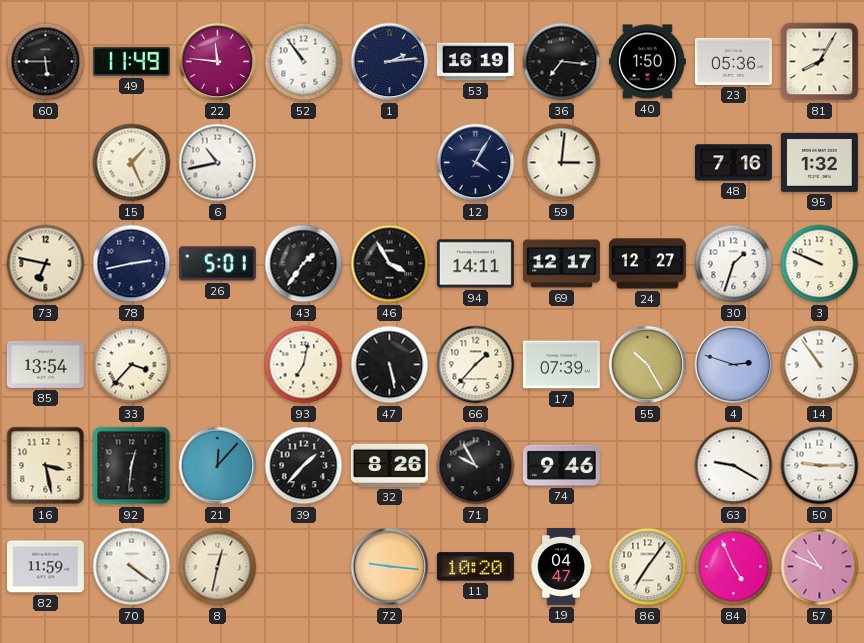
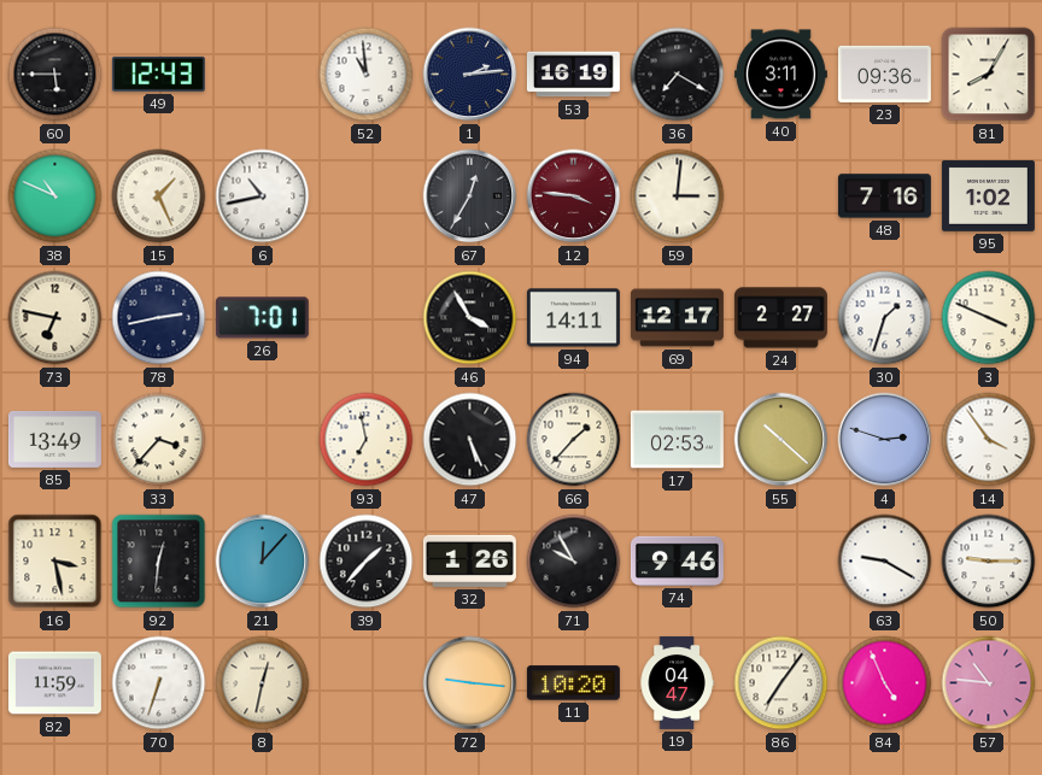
49: 11:49 -> 12:43
22: 11:46 -> none
52: 10:54 -> 10:59
36: 7:16 -> 7:20
40: 1:50 -> 3:11
23: 05:36 -> 09:36
38: none -> 10:49
67: none -> 12:35
12: 4:05 -> 3:46
12 dial: navy -> burgundy
95: 1:32 -> 1:02
26: 5:01 -> 7:01
43: 1:36 -> none
24: 12:27 -> 2:27
3: 9:49 -> 3:49
85: 13:54 -> 13:49
93: 7:02 -> 6:58
47: 5:28 -> 5:26
17: 07:39 -> 02:53
55: 10:25 -> 10:22
14: 10:54 -> 3:54
32: 8:26 -> 1:26
70: 4:21 -> 6:33
57: 10:49 -> 10:46
